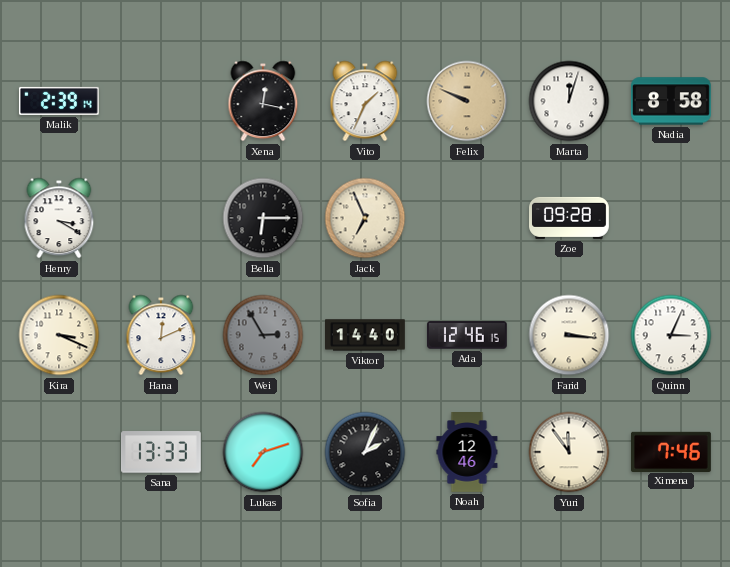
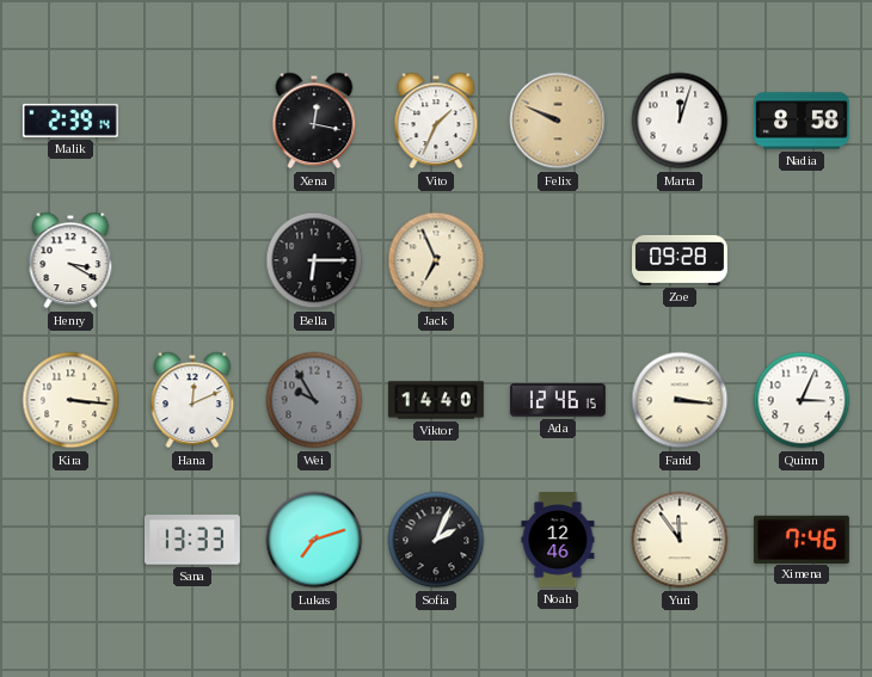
Kira: 3:19 -> 3:16
Wei: 2:55 -> 9:55
